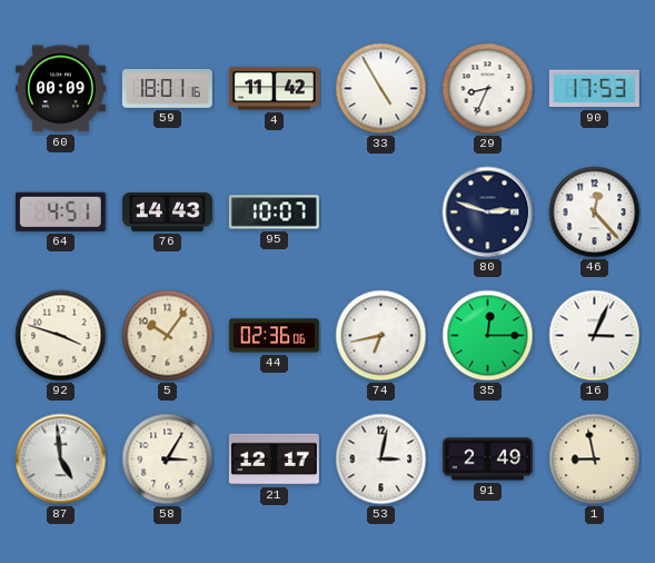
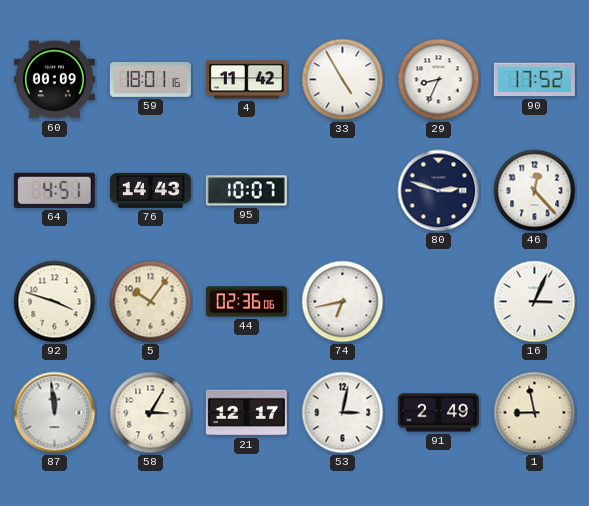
90: 17:53 -> 17:52
35: 12:15 -> none
87: 4:59 -> 11:59
